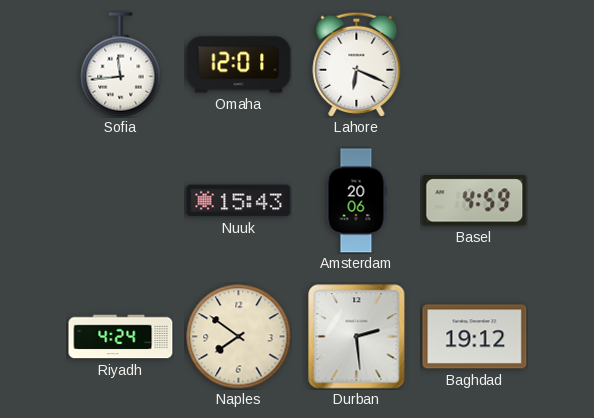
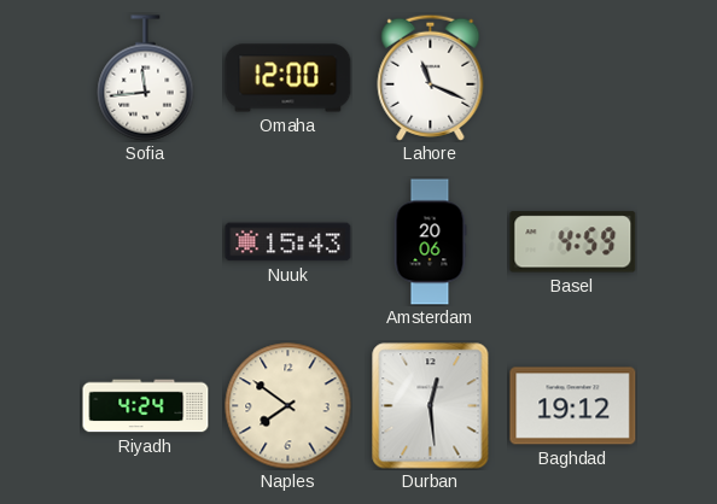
Omaha: 12:01 -> 12:00
Lahore: 6:19 -> 11:19
Durban: 2:29 -> 12:29
